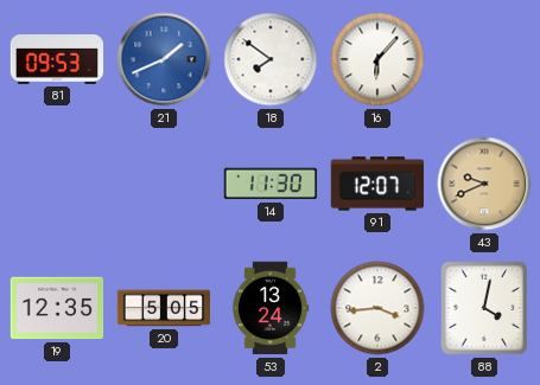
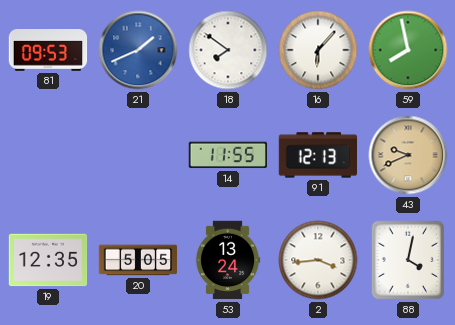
59: none -> 7:58
14: 11:30 -> 11:55
91: 12:07 -> 12:13
